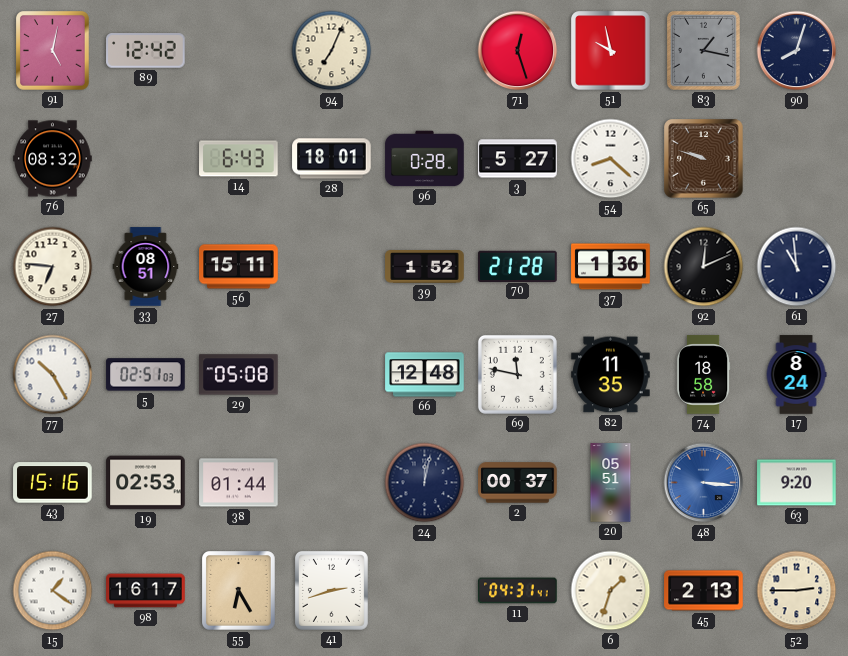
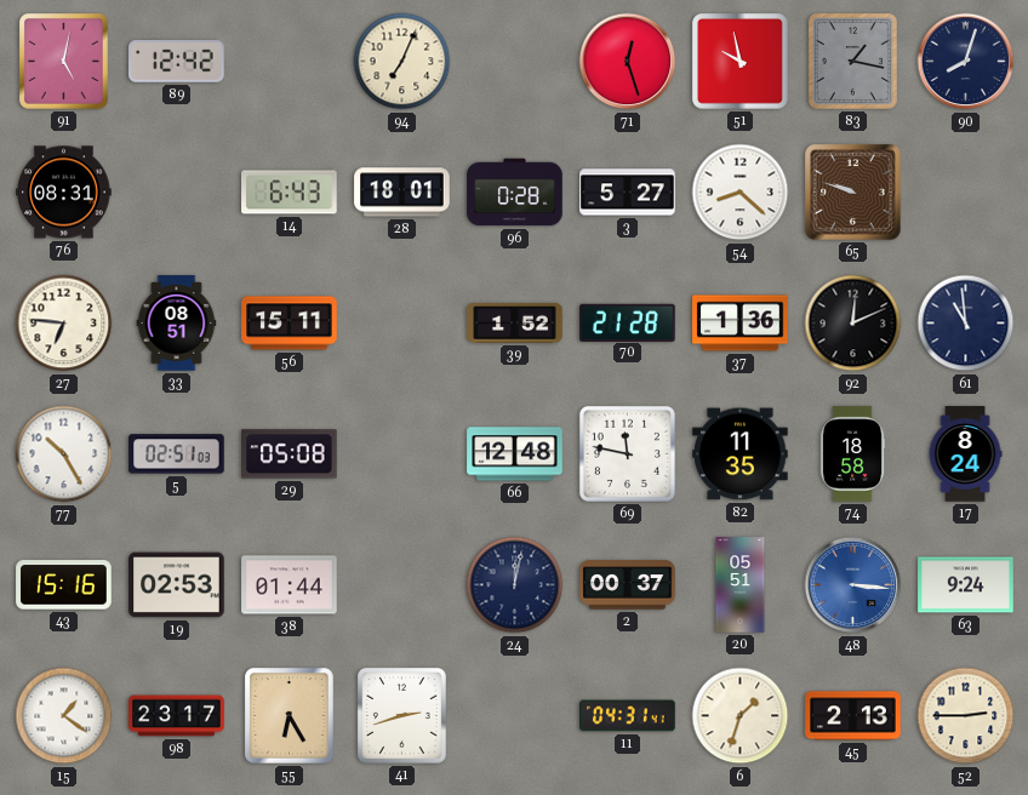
76: 08:32 -> 08:31
63: 9:20 -> 9:24
98: 16:17 -> 23:17
